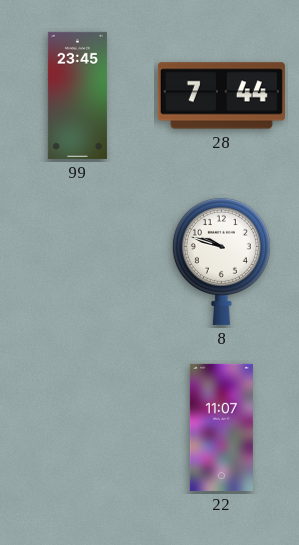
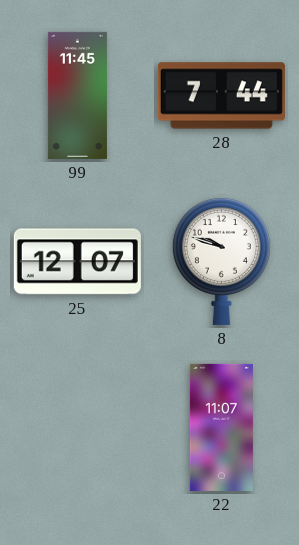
99: 23:45 -> 11:45
25: none -> 12:07
